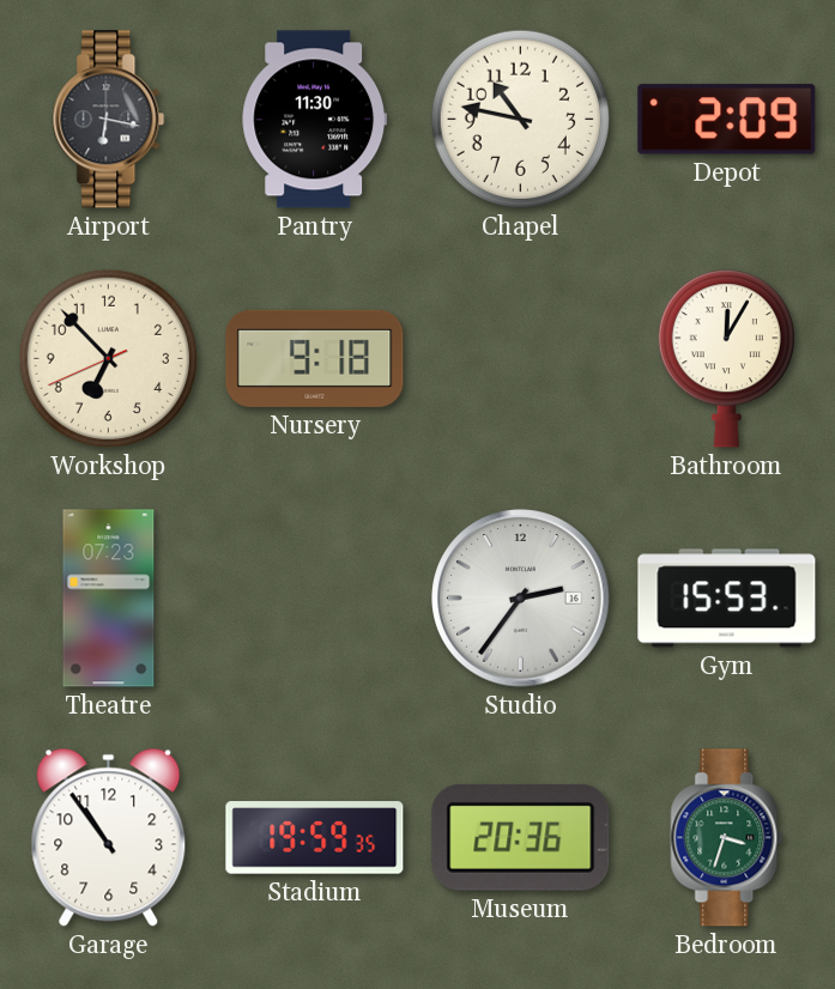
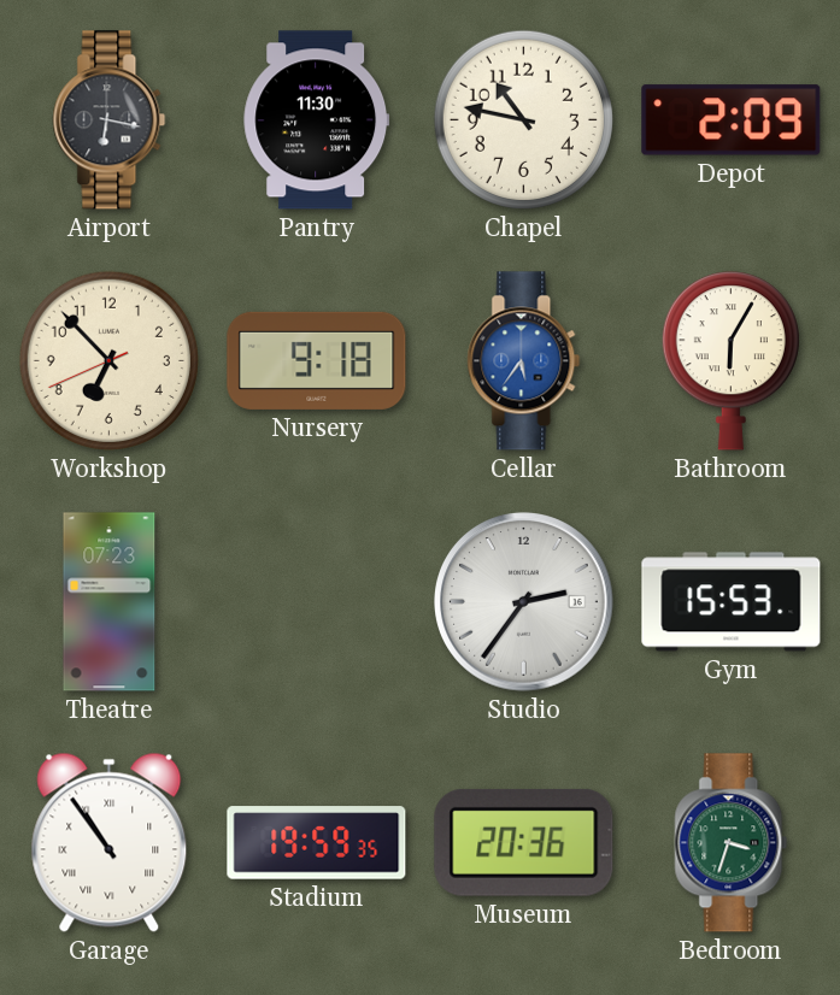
Cellar: none -> 5:36
Bathroom: 12:05 -> 6:05
Garage numerals: Arabic -> Roman
